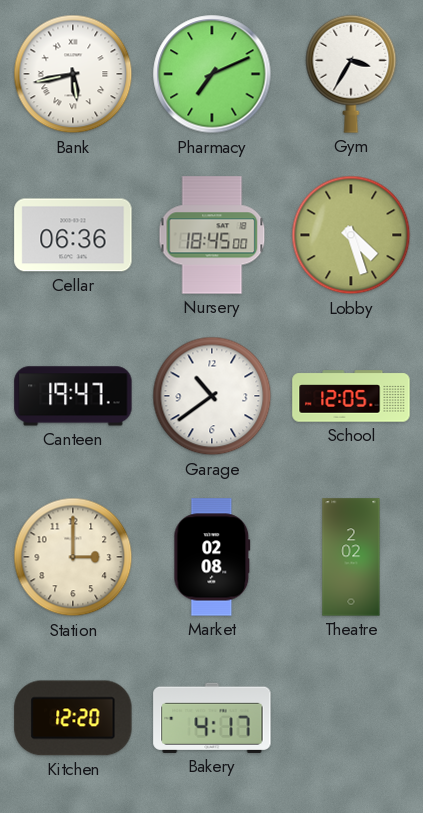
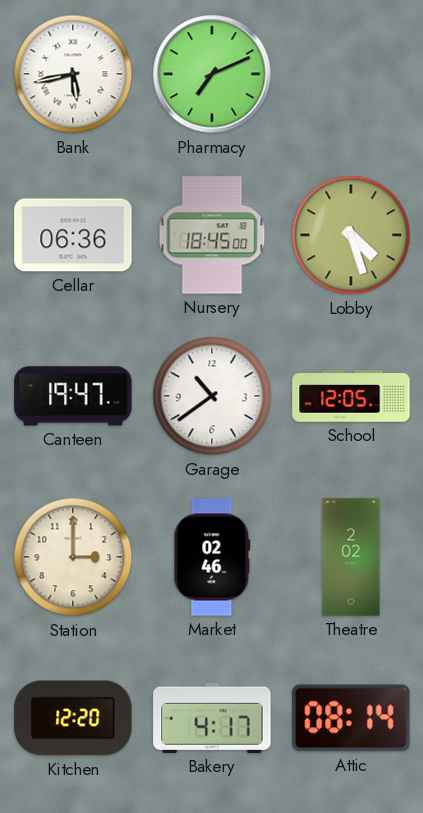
Gym: 3:35 -> none
Market: 02:08 -> 02:46
Attic: none -> 08:14
